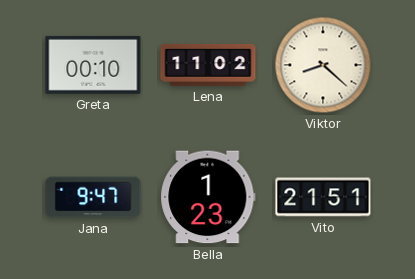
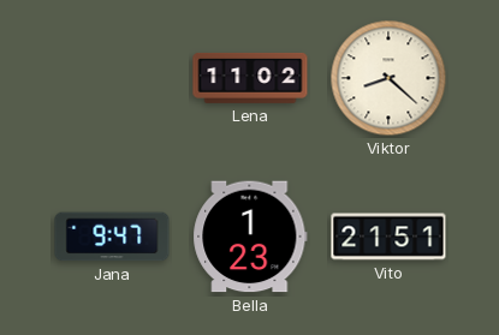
Greta: 00:10 -> none
